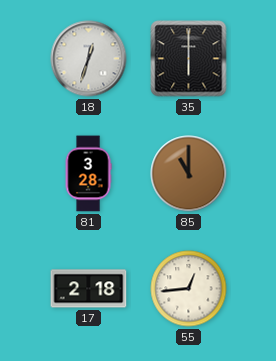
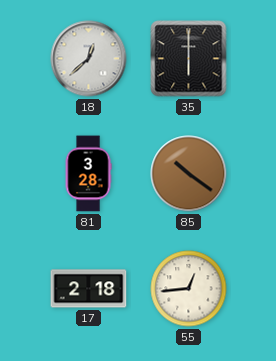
18: 12:33 -> 12:38
85: 11:00 -> 10:21
